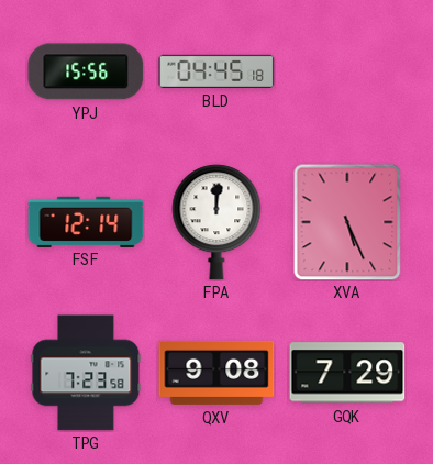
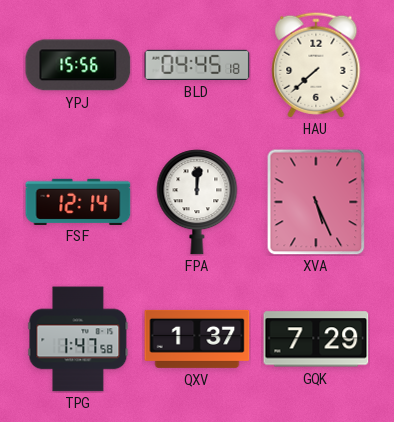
HAU: none -> 7:38
TPG: 7:23 -> 1:47
QXV: 9:08 -> 1:37
